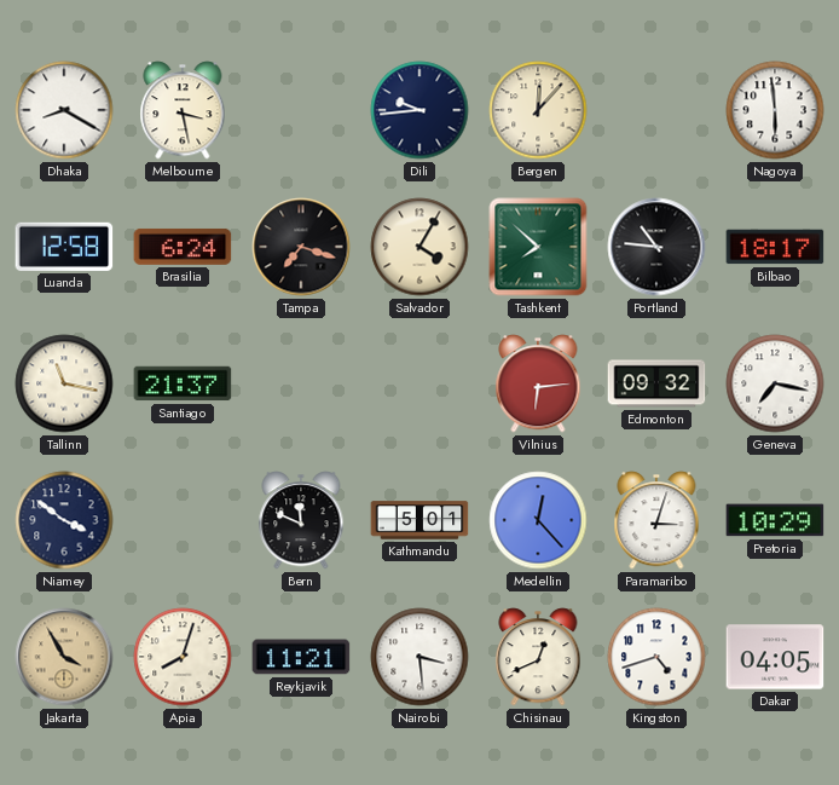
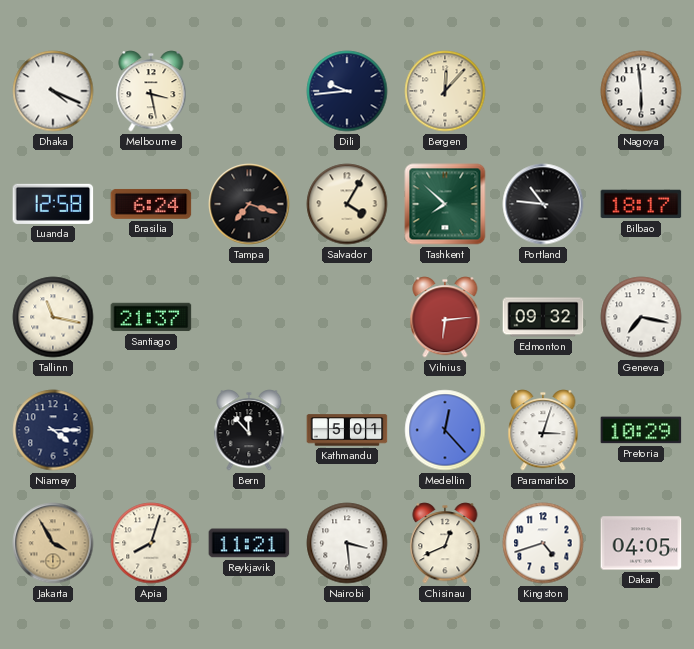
Dhaka: 8:20 -> 4:19
Niamey: 3:51 -> 4:15
Bern: 11:49 -> 11:53
